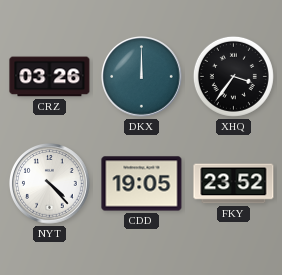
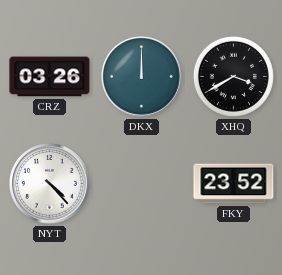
XHQ: 3:36 -> 3:40
CDD: 19:05 -> none
